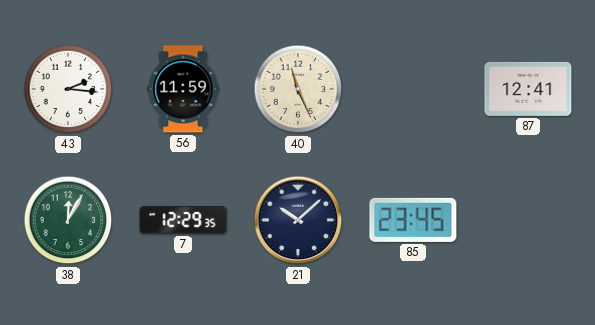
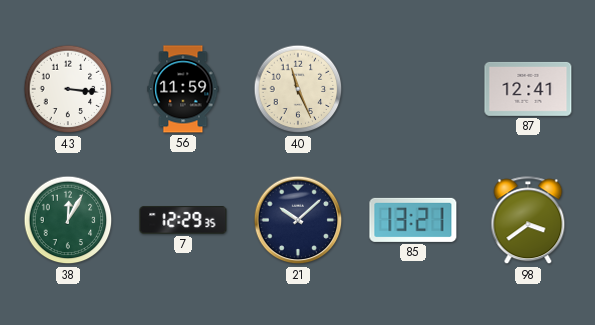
43: 2:16 -> 3:16
85: 23:45 -> 13:21
98: none -> 3:39
